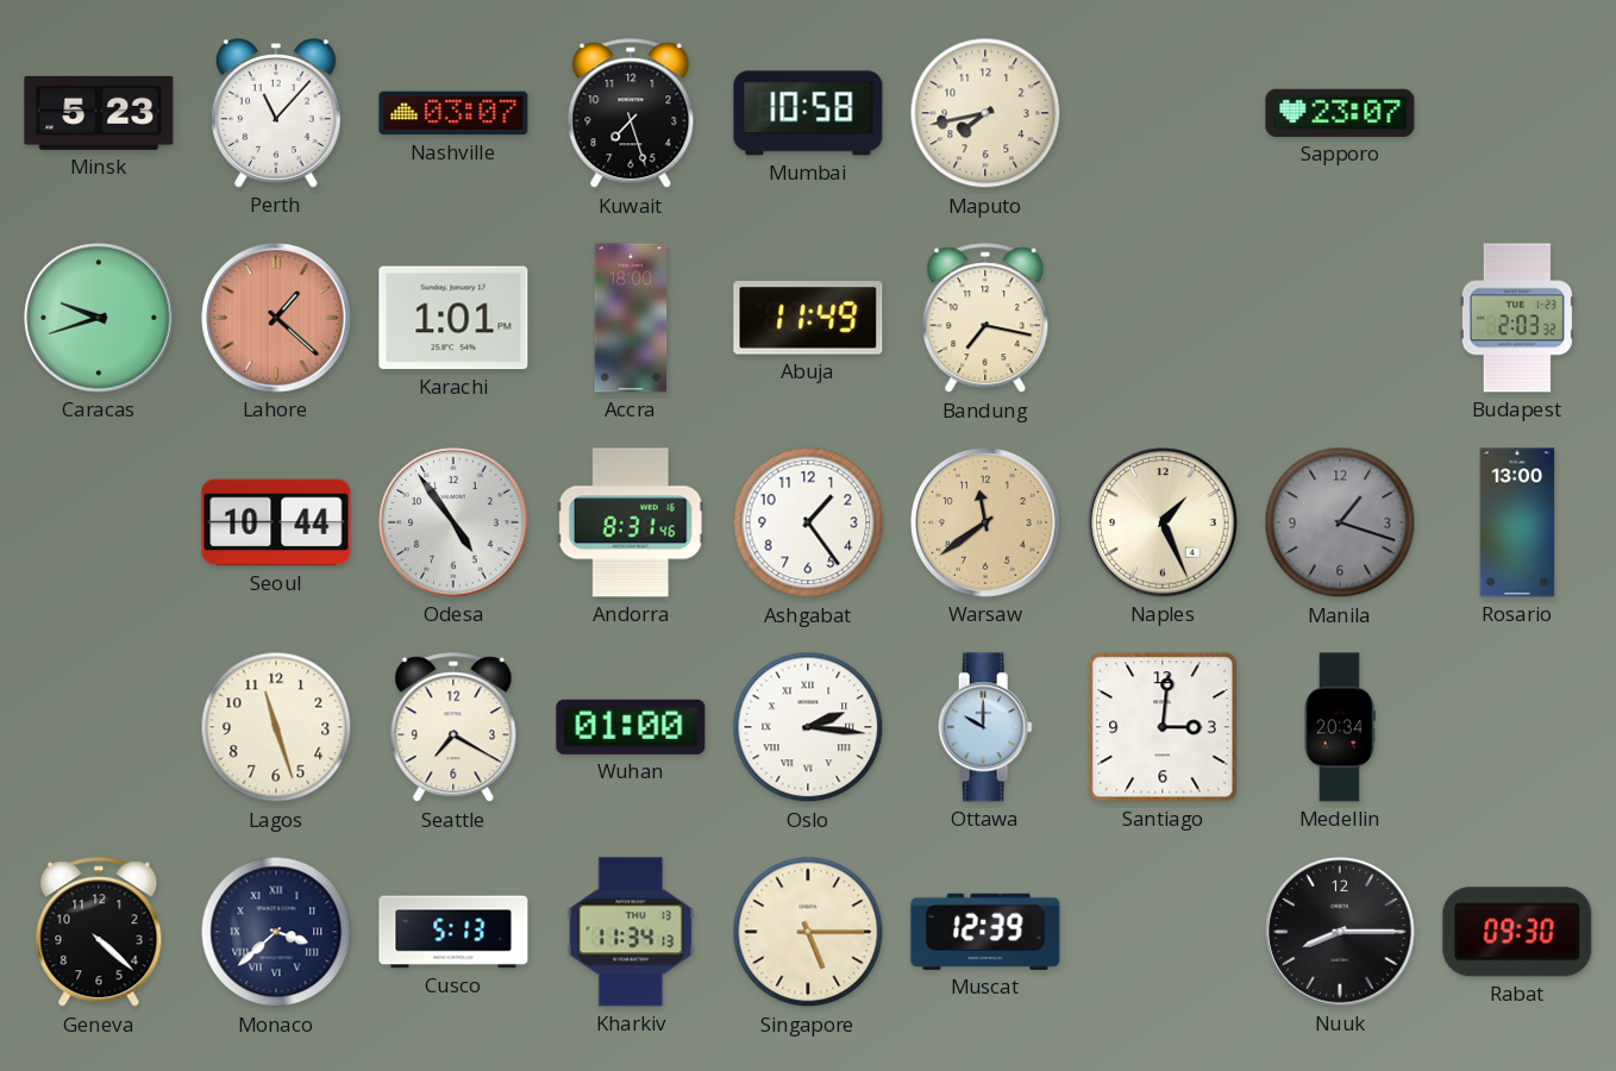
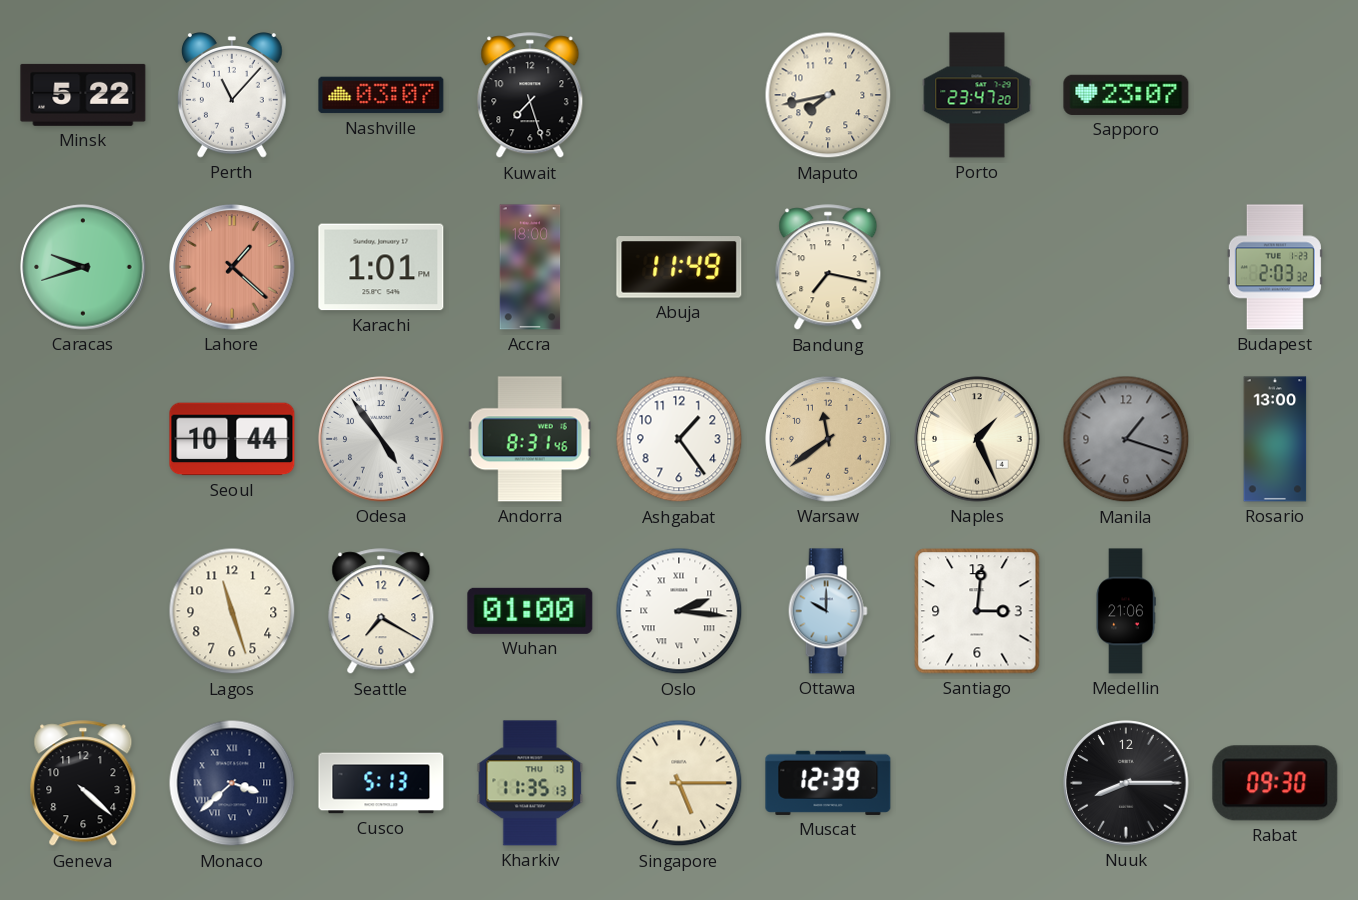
Minsk: 5:23 -> 5:22
Mumbai: 10:58 -> none
Porto: none -> 23:47
Medellin: 20:34 -> 21:06
Kharkiv: 11:34 -> 11:35
